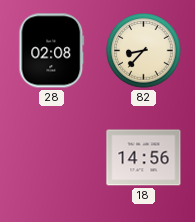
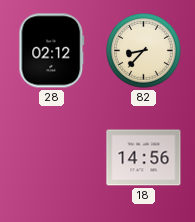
28: 02:08 -> 02:12
